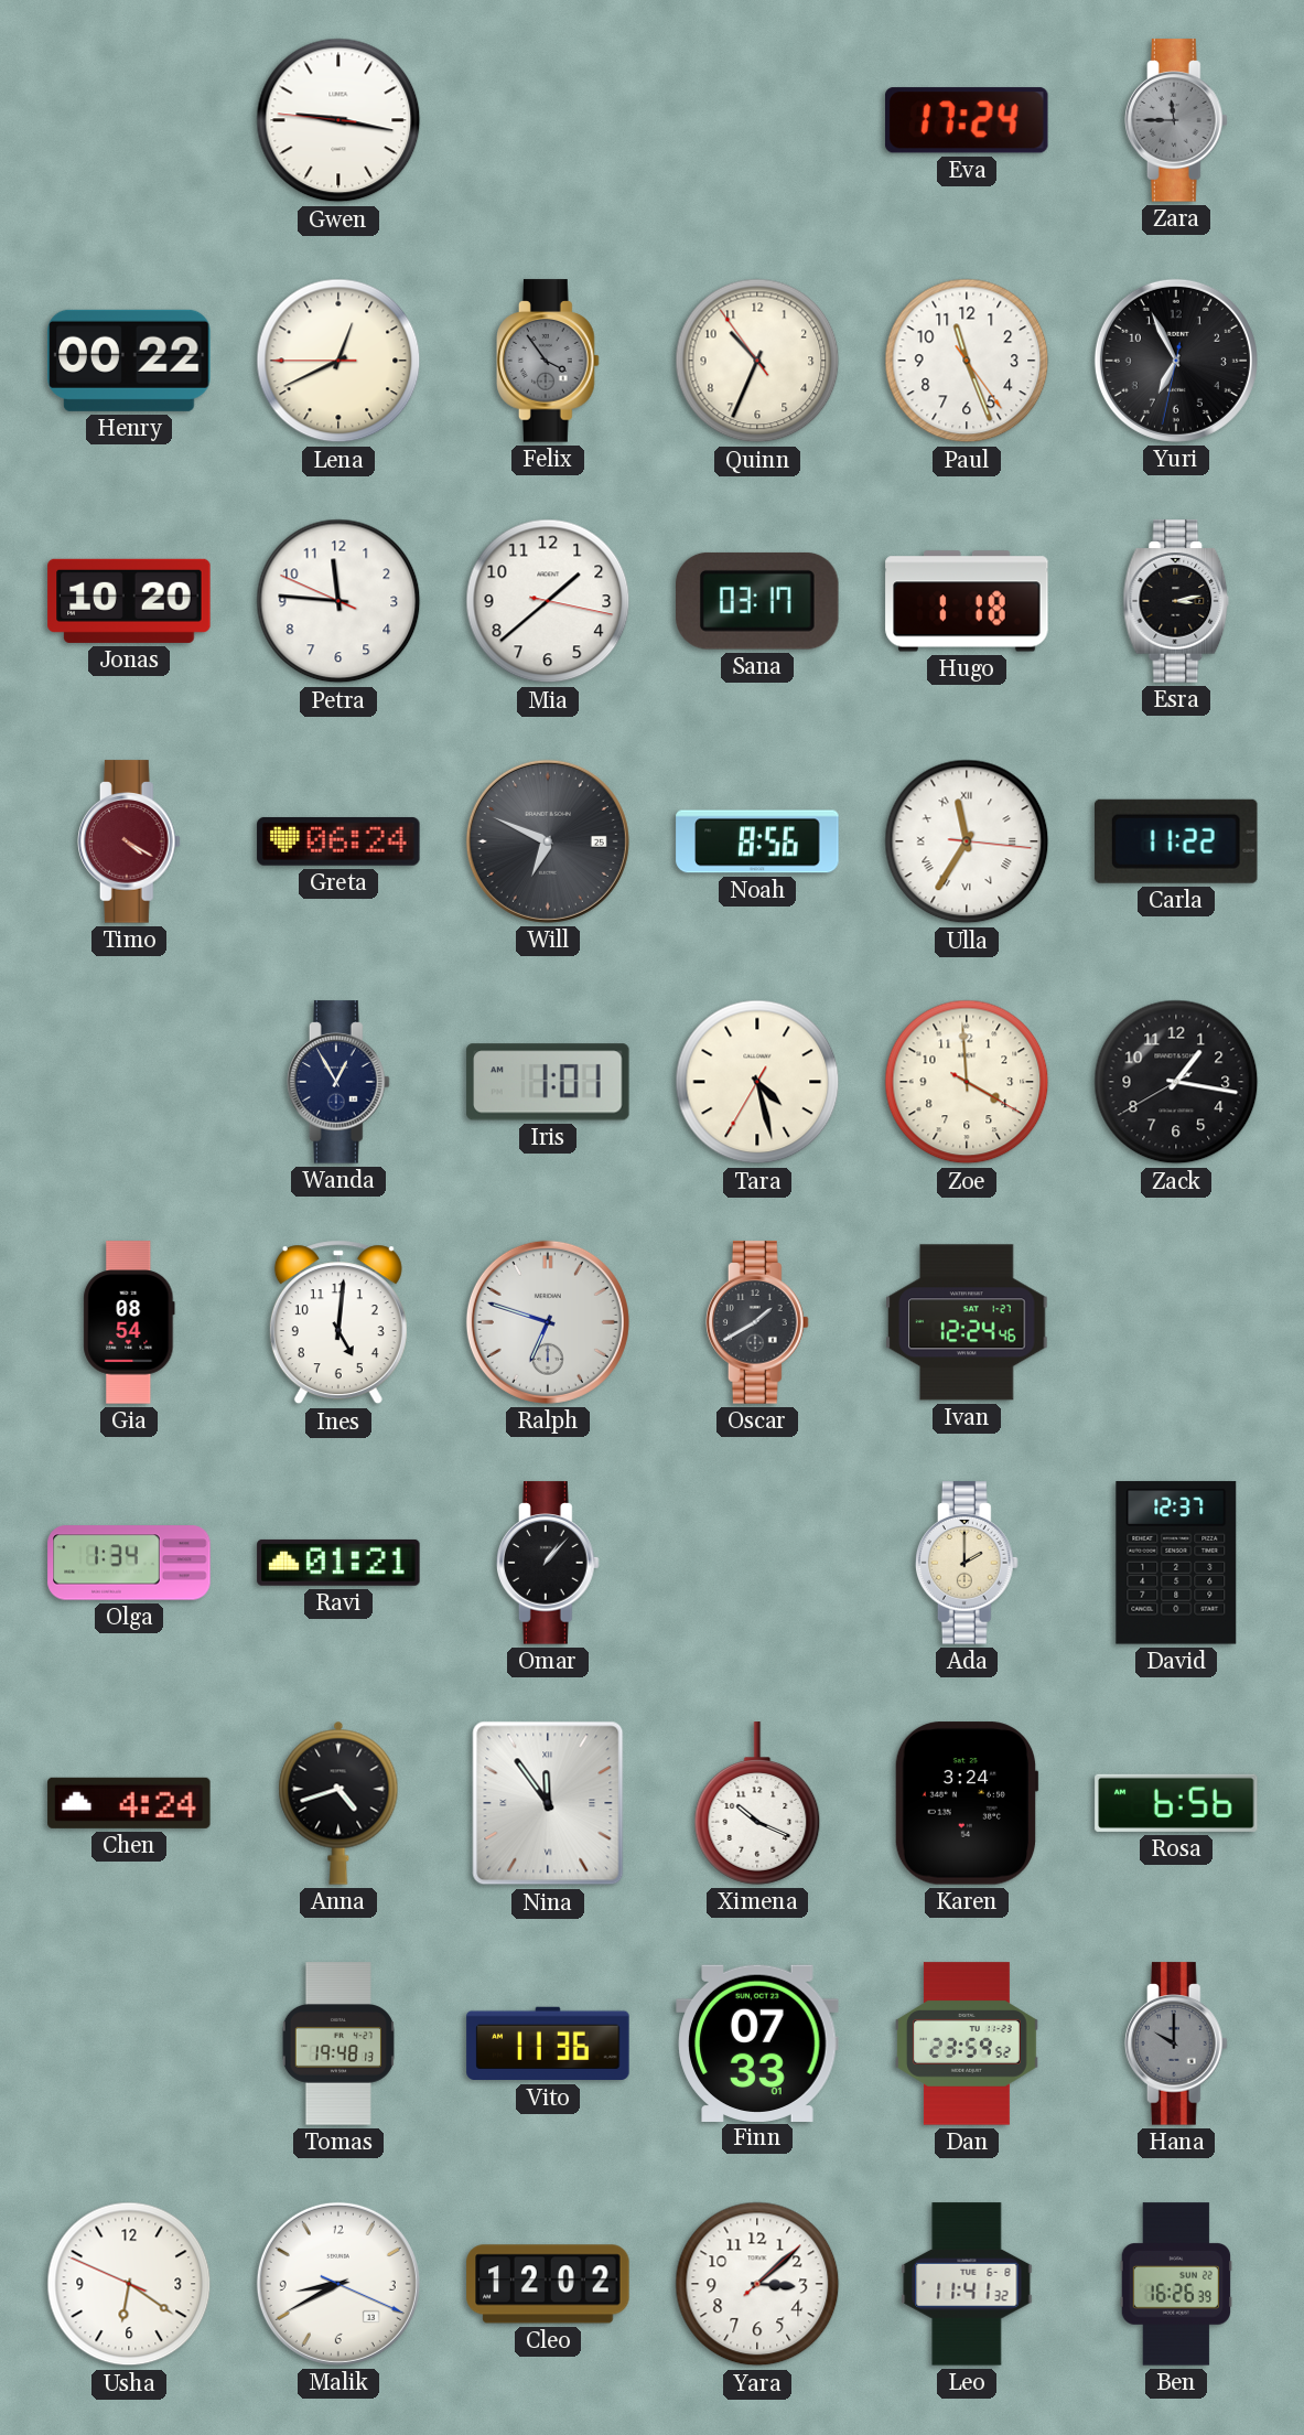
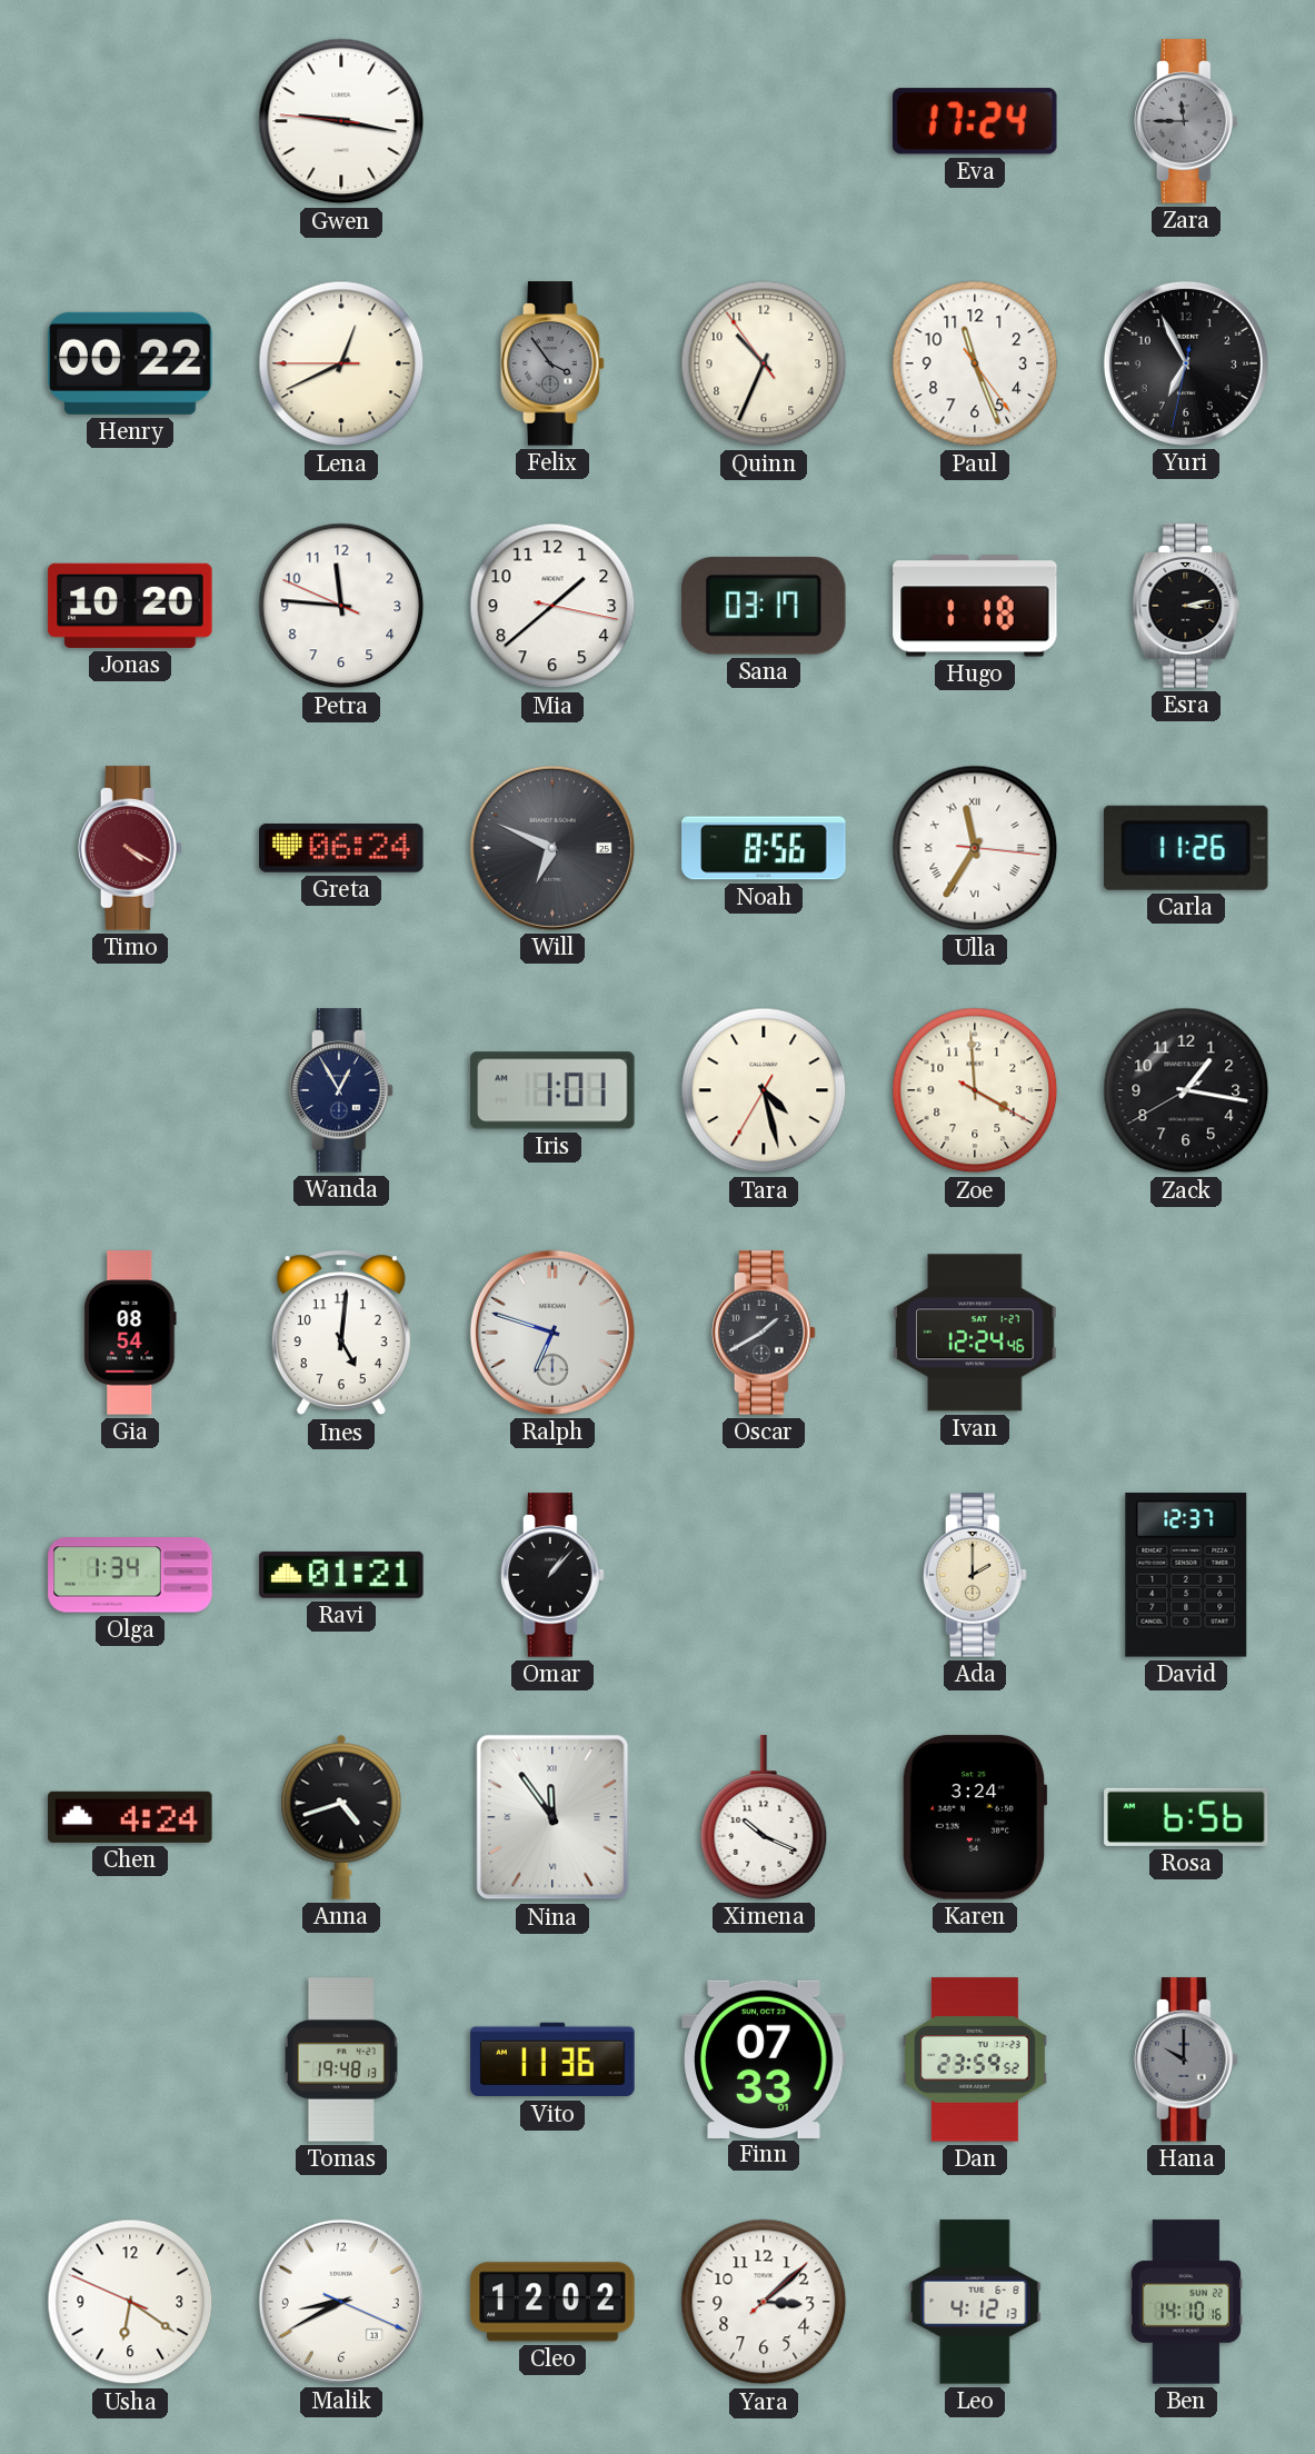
Carla: 11:22 -> 11:26
Leo: 11:41 -> 4:12
Ben: 16:26 -> 14:10
